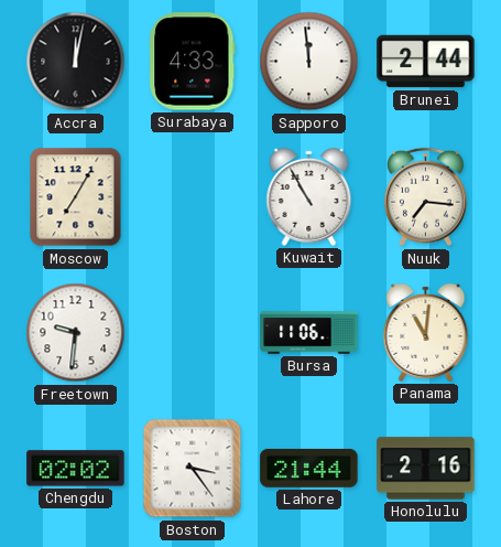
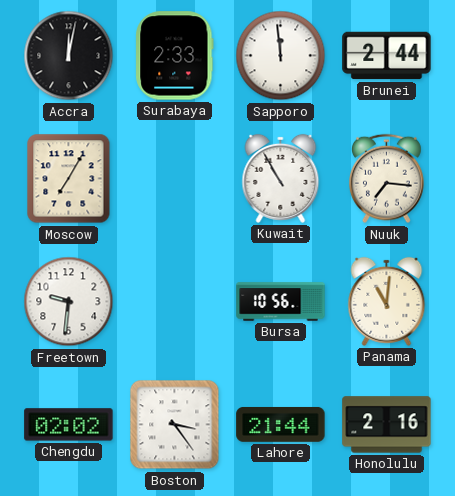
Surabaya: 4:33 -> 2:33
Bursa: 11:06 -> 10:56
